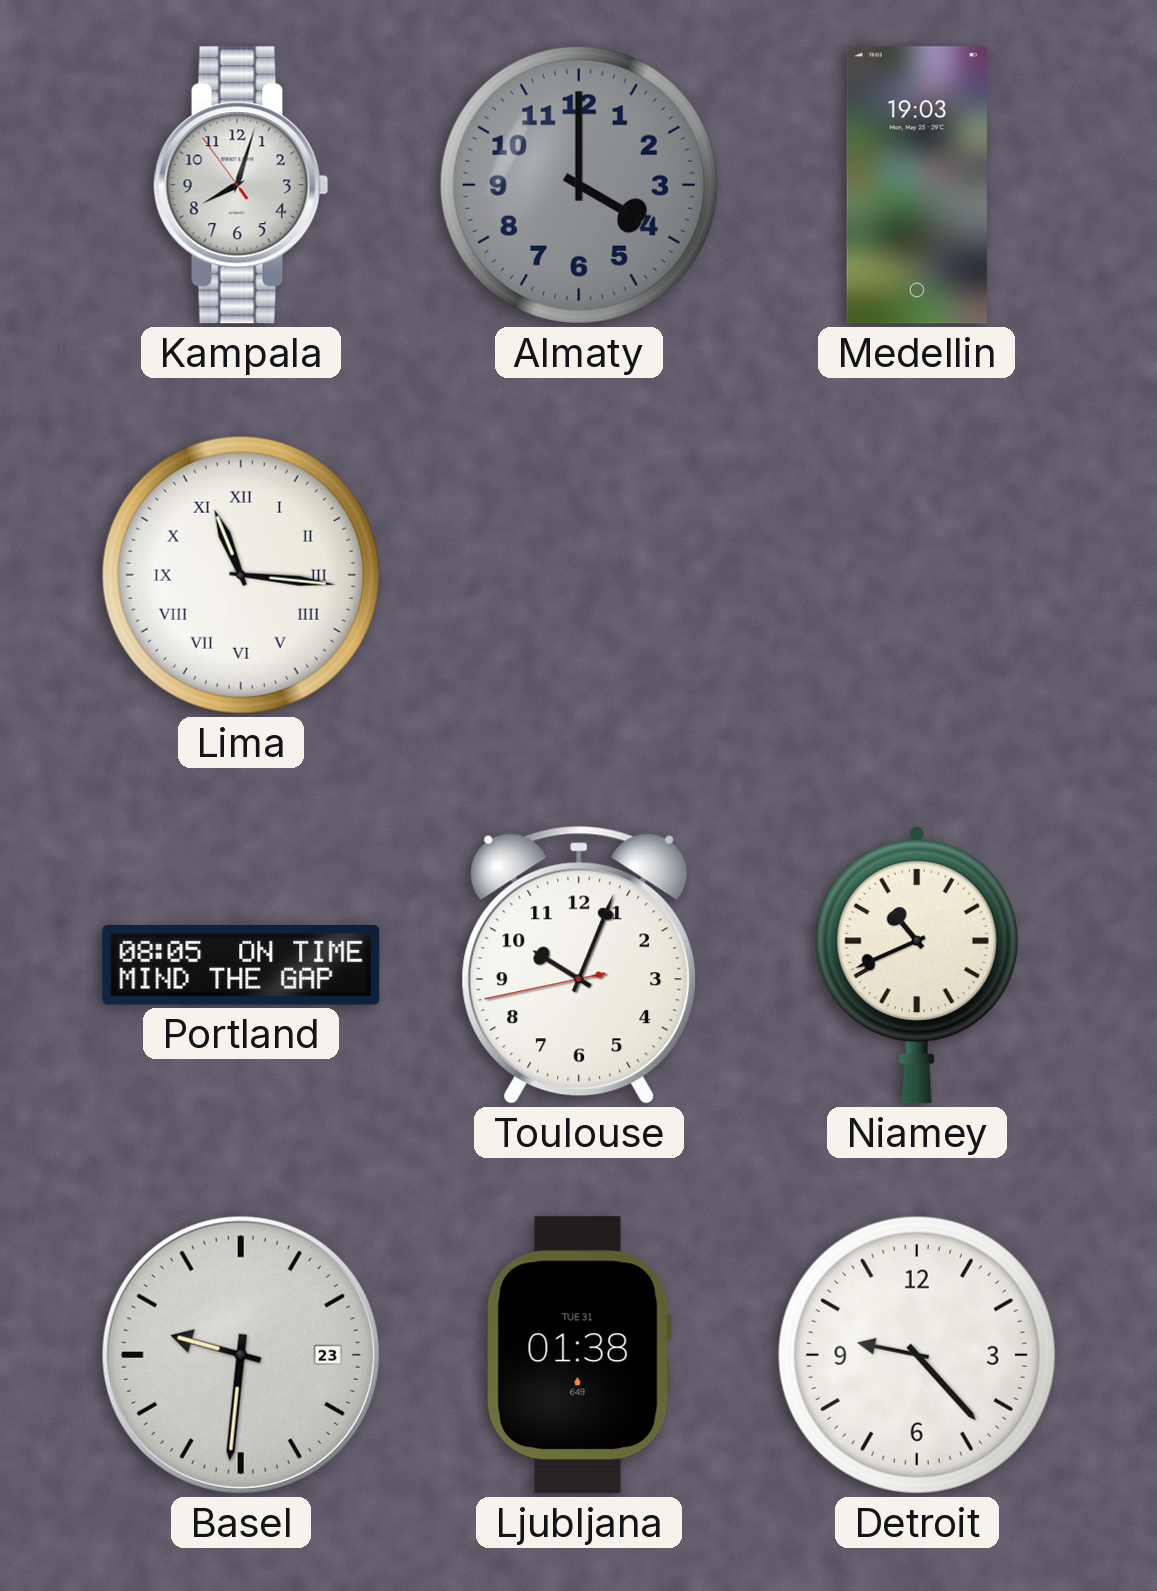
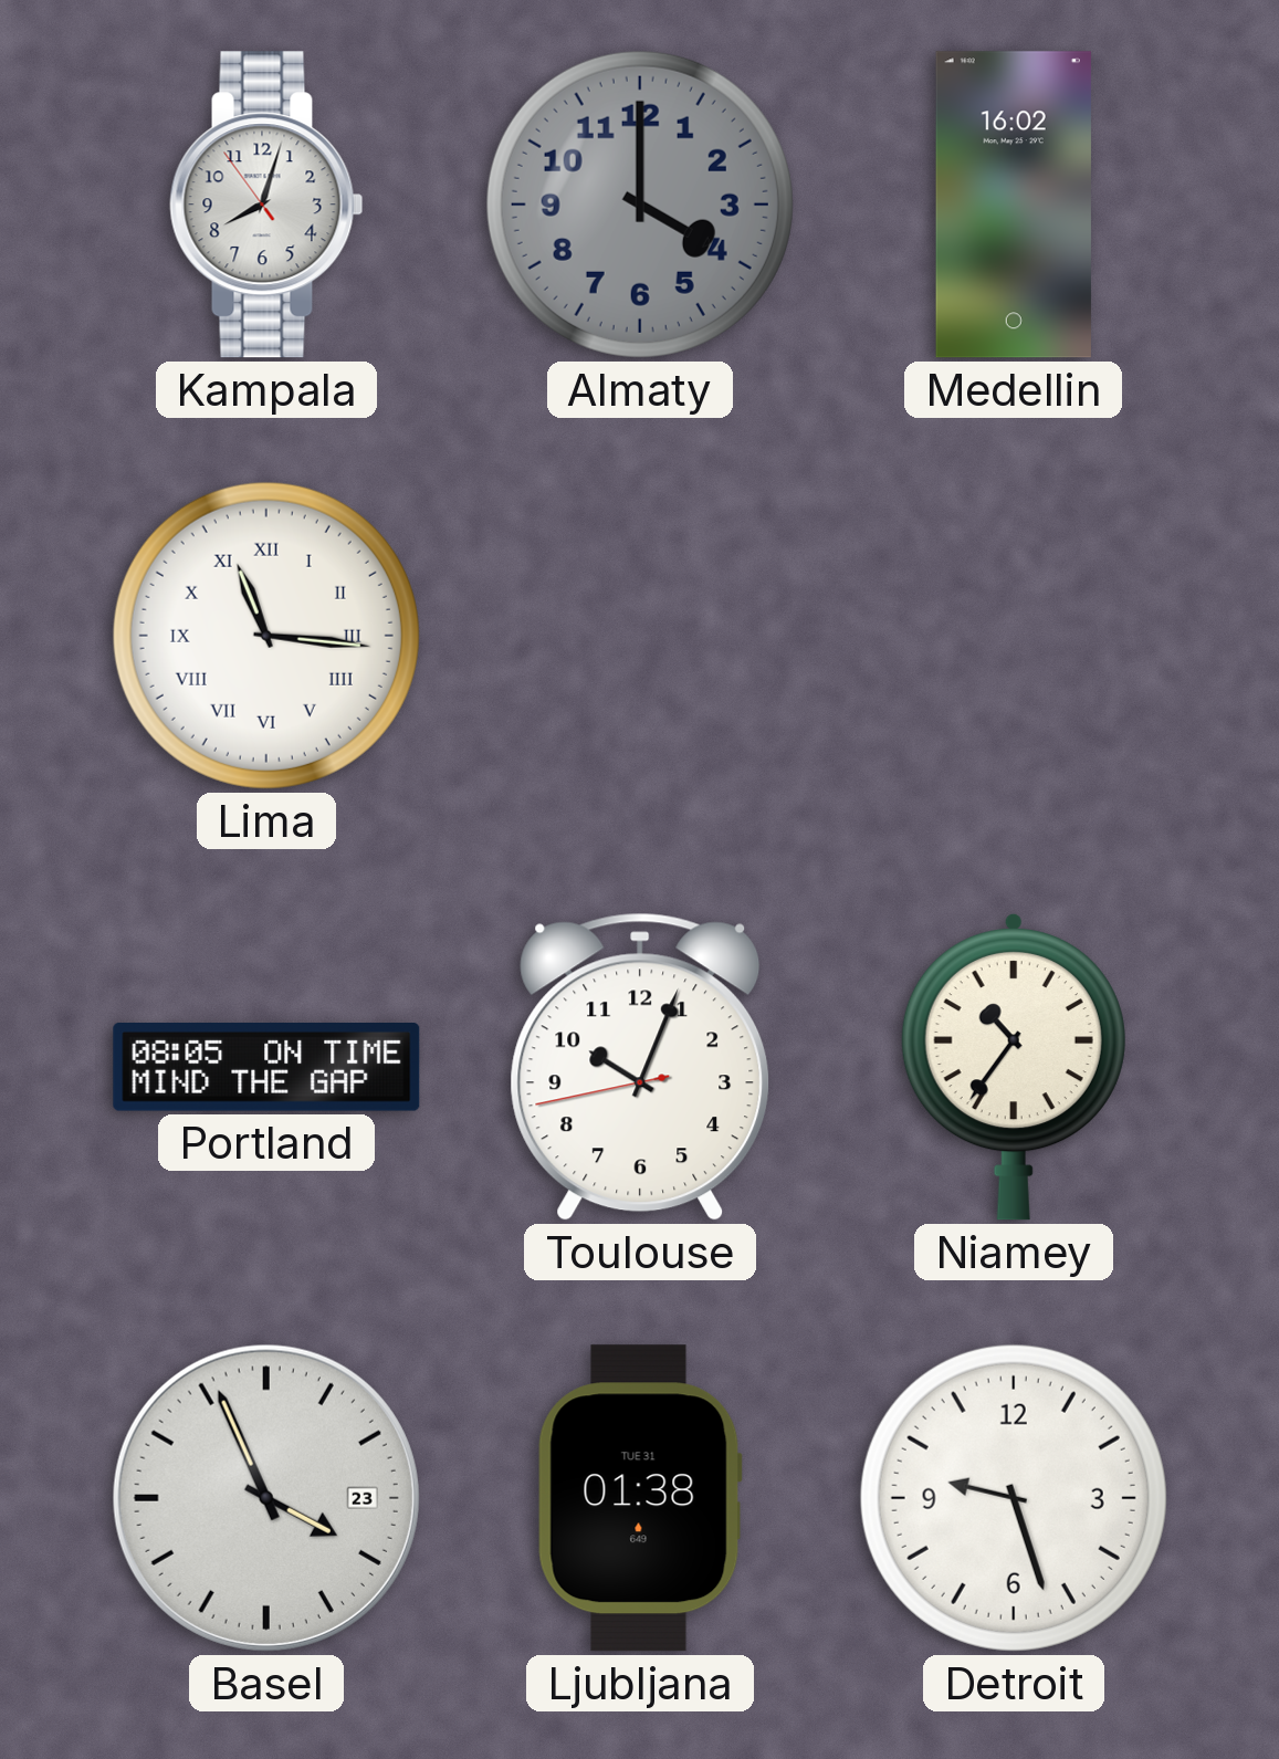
Medellin: 19:03 -> 16:02
Niamey: 10:41 -> 10:36
Basel: 9:31 -> 3:56
Detroit: 9:23 -> 9:27
